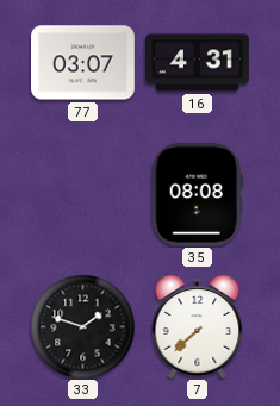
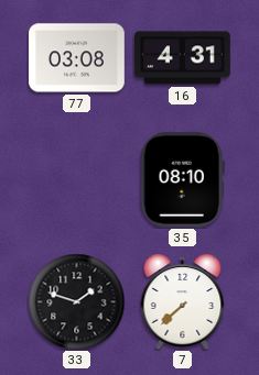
77: 03:07 -> 03:08
35: 08:08 -> 08:10
